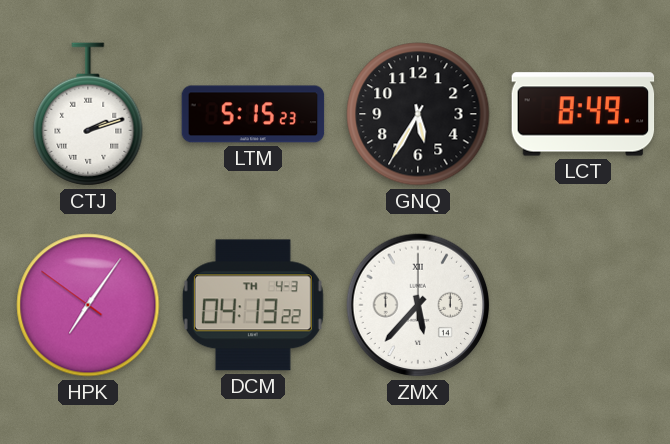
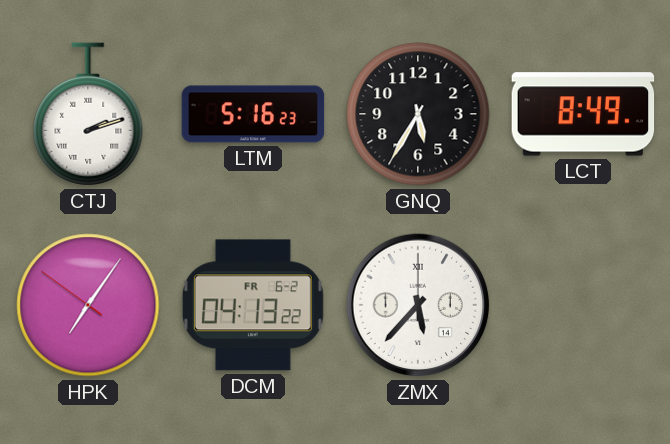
LTM: 5:15 -> 5:16
DCM date: TH 4-3 -> FR 6-2
